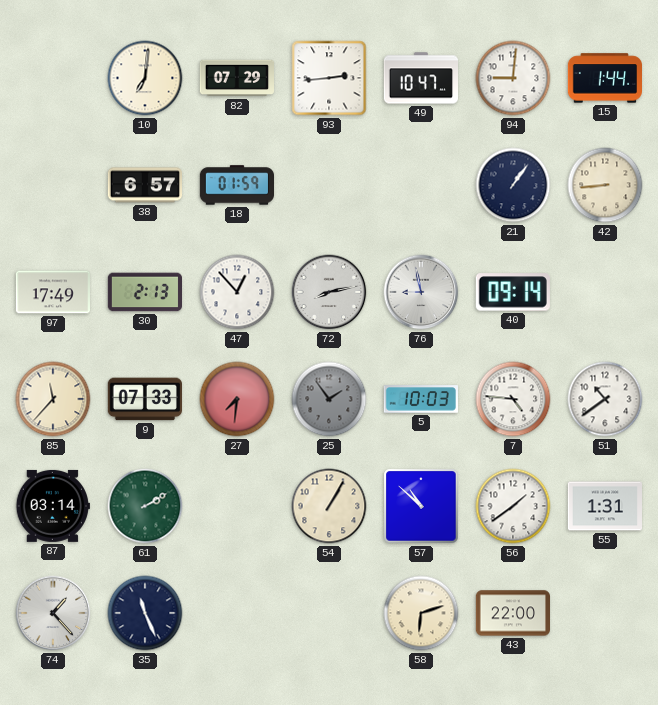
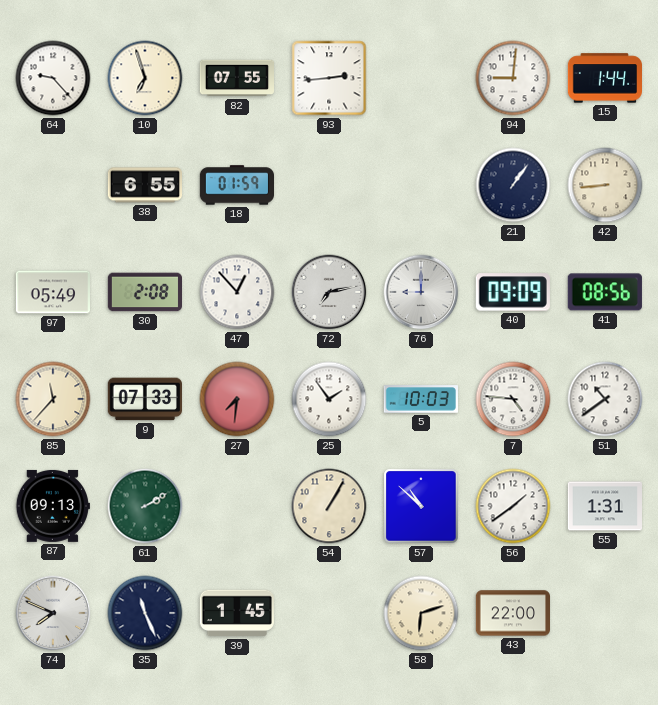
64: none -> 9:23
10: 7:01 -> 6:57
82: 07:29 -> 07:55
49: 10:47 -> none
38: 6:57 -> 6:55
97: 17:49 -> 05:49
30: 2:13 -> 2:08
72: 8:13 -> 7:13
76: 8:58 -> 9:00
40: 09:14 -> 09:09
41: none -> 08:56
25 dial: grey -> white
87: 03:14 -> 09:13
74: 1:23 -> 7:49
39: none -> 1:45
